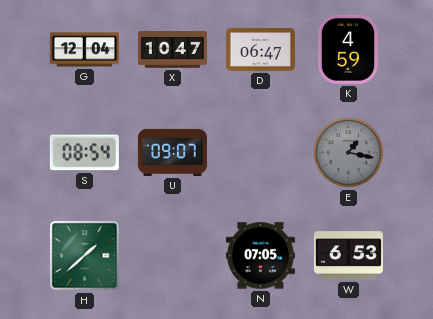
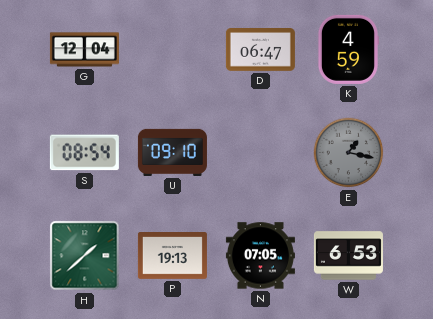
X: 10:47 -> none
U: 09:07 -> 09:10
P: none -> 19:13
